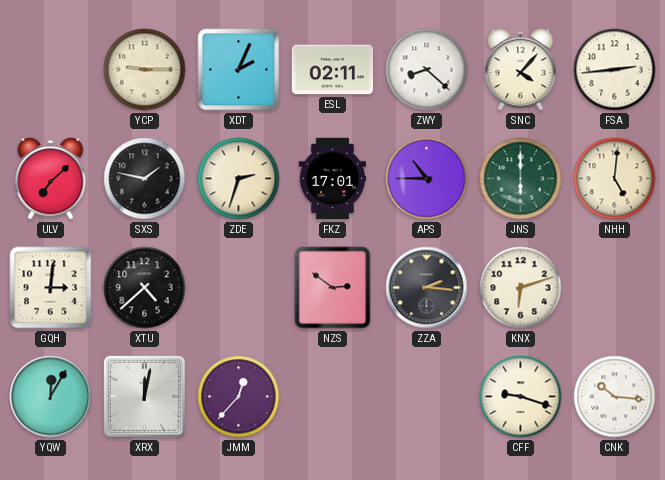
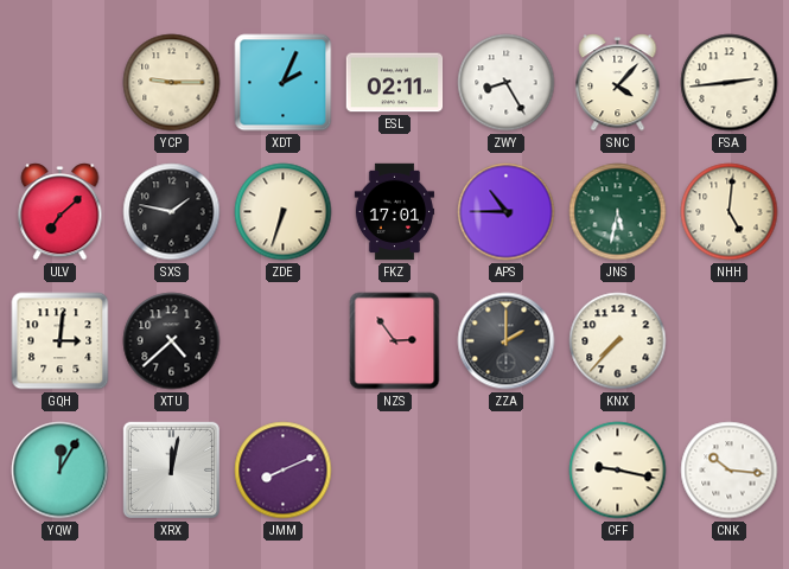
ZWY: 8:22 -> 8:25
ZDE: 2:33 -> 6:33
JNS: 6:00 -> 5:32
NZS: 2:51 -> 2:54
ZZA: 2:16 -> 2:00
KNX: 6:12 -> 7:37
JMM: 12:37 -> 8:11
CFF: 9:18 -> 9:17
